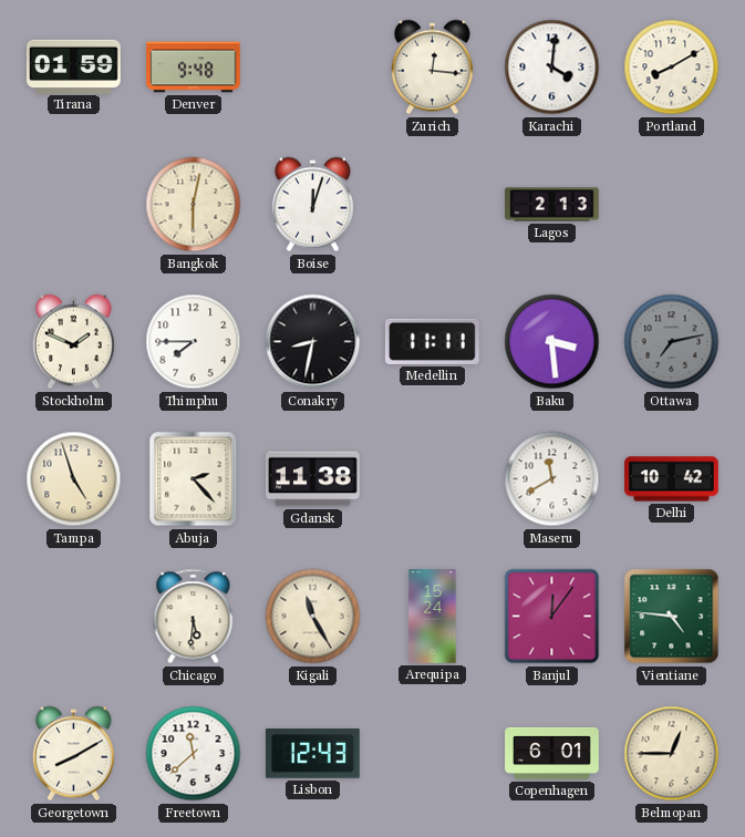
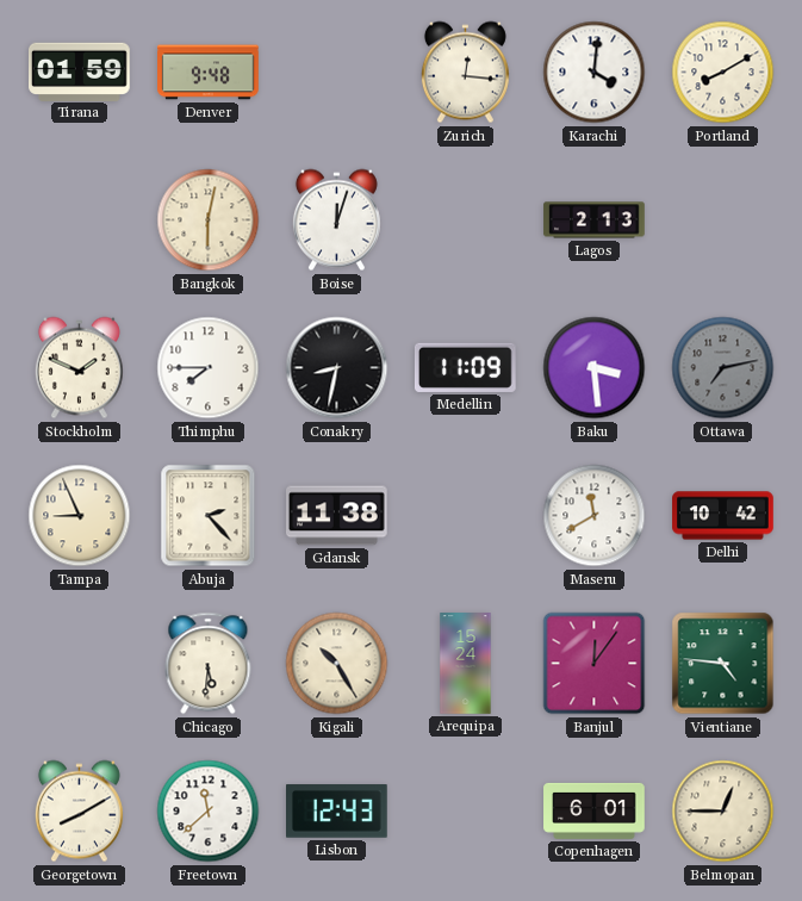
Medellin: 11:11 -> 11:09
Tampa: 4:57 -> 8:56
Kigali: 11:25 -> 10:25
